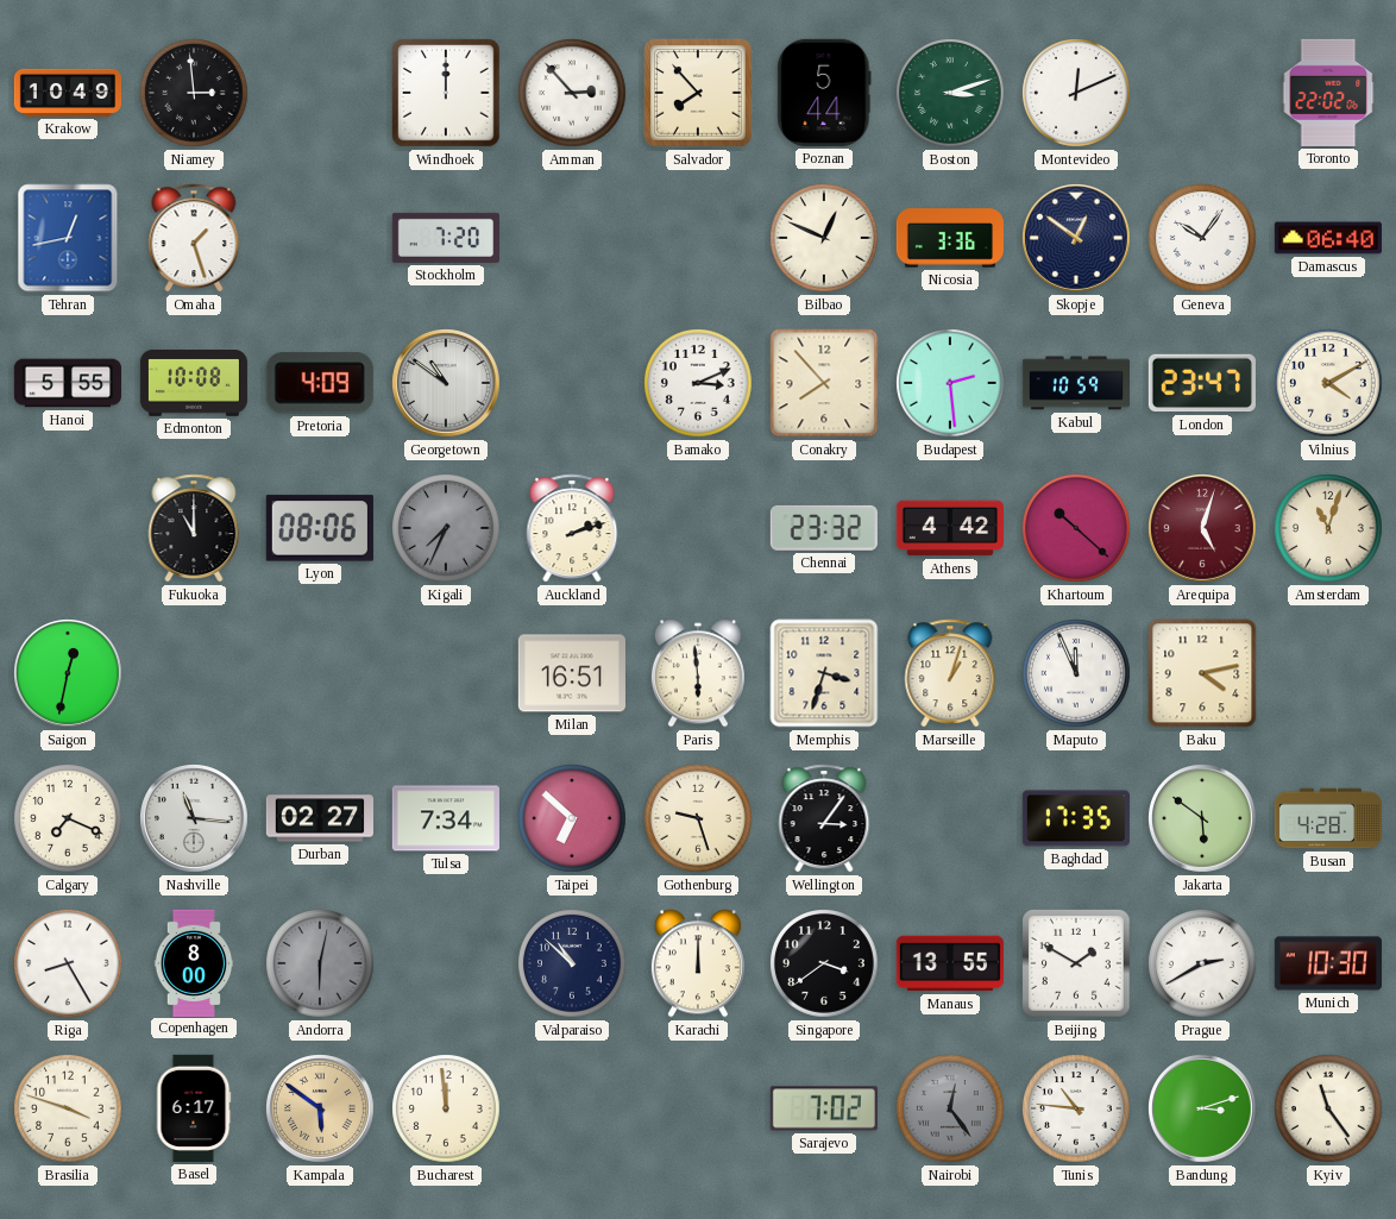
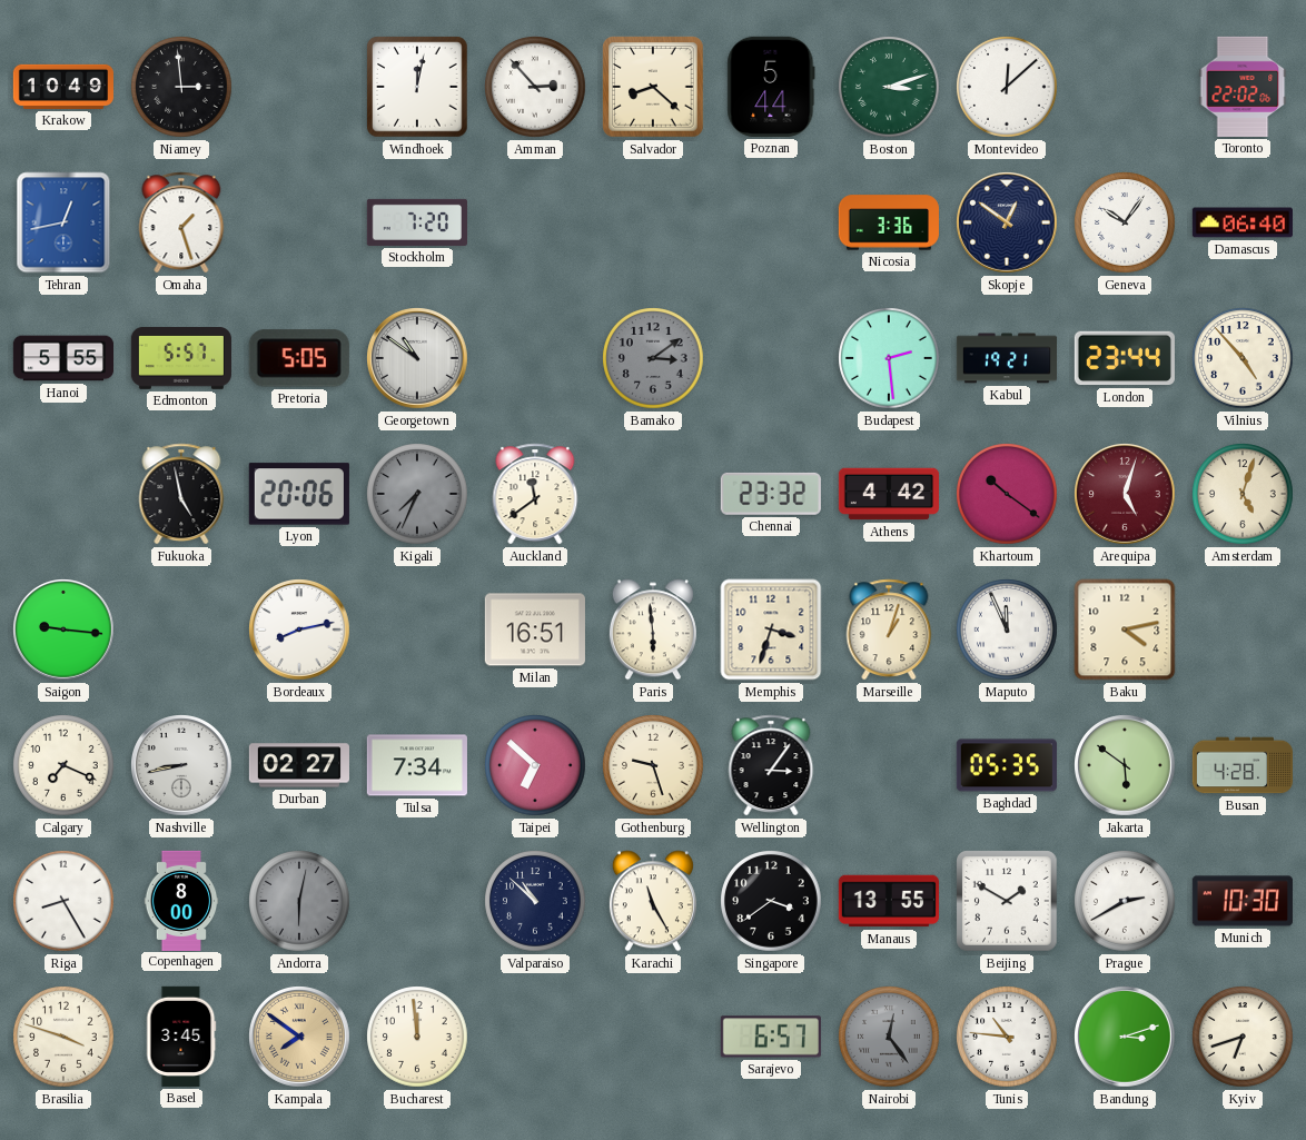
Windhoek: 12:00 -> 12:02
Salvador: 7:53 -> 8:22
Montevideo: 12:11 -> 12:08
Bilbao: 12:49 -> none
Edmonton: 10:08 -> 5:57
Pretoria: 4:09 -> 5:05
Bamako: 3:11 -> 3:09
Bamako dial: white -> grey
Conakry: 7:53 -> none
Kabul: 10:59 -> 19:21
London: 23:47 -> 23:44
Vilnius: 4:10 -> 4:53
Fukuoka: 11:00 -> 4:58
Lyon: 08:06 -> 20:06
Auckland: 2:12 -> 11:39
Khartoum: 10:22 -> 10:21
Amsterdam: 11:03 -> 5:03
Saigon: 12:32 -> 9:16
Bordeaux: none -> 8:13
Nashville: 11:16 -> 8:43
Baghdad: 17:35 -> 05:35
Karachi: 12:00 -> 11:25
Basel: 6:17 -> 3:45
Kampala: 5:51 -> 7:51
Sarajevo: 7:02 -> 6:57
Kyiv: 11:24 -> 6:42
